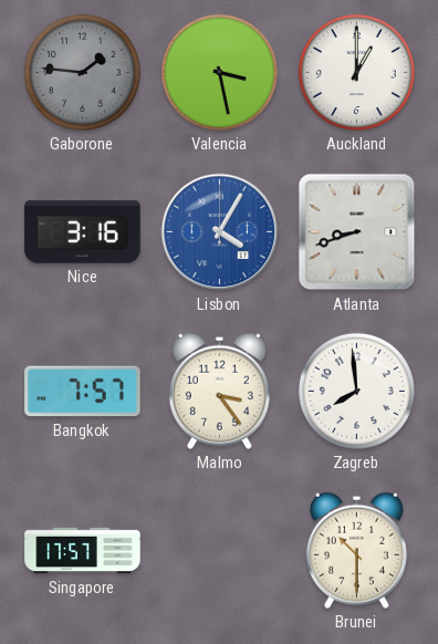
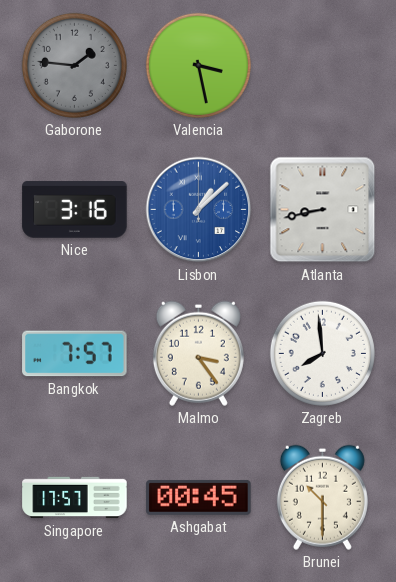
Auckland: 1:00 -> none
Lisbon: 4:05 -> 1:08
Atlanta: 8:42 -> 8:43
Ashgabat: none -> 00:45
